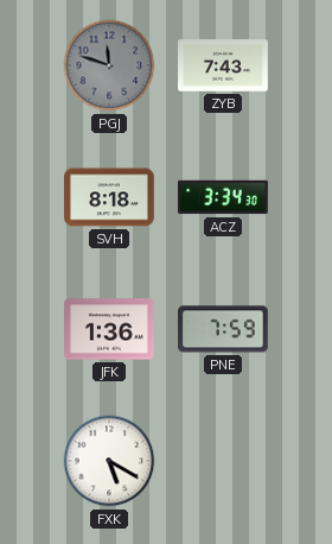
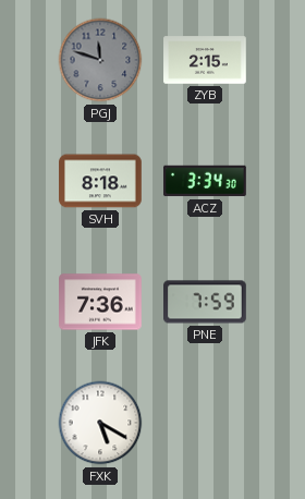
ZYB: 7:43 -> 2:15
JFK: 1:36 -> 7:36
